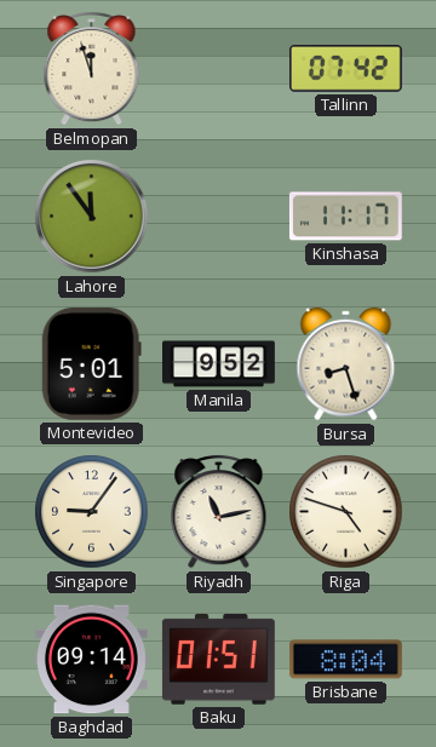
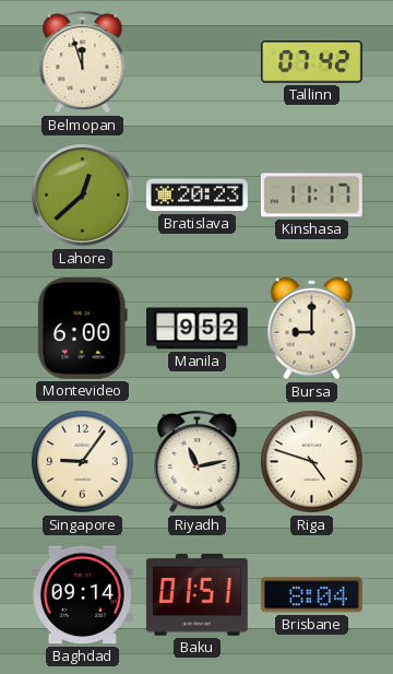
Lahore: 11:54 -> 12:38
Bratislava: none -> 20:23
Montevideo: 5:01 -> 6:00
Bursa: 8:27 -> 9:00
